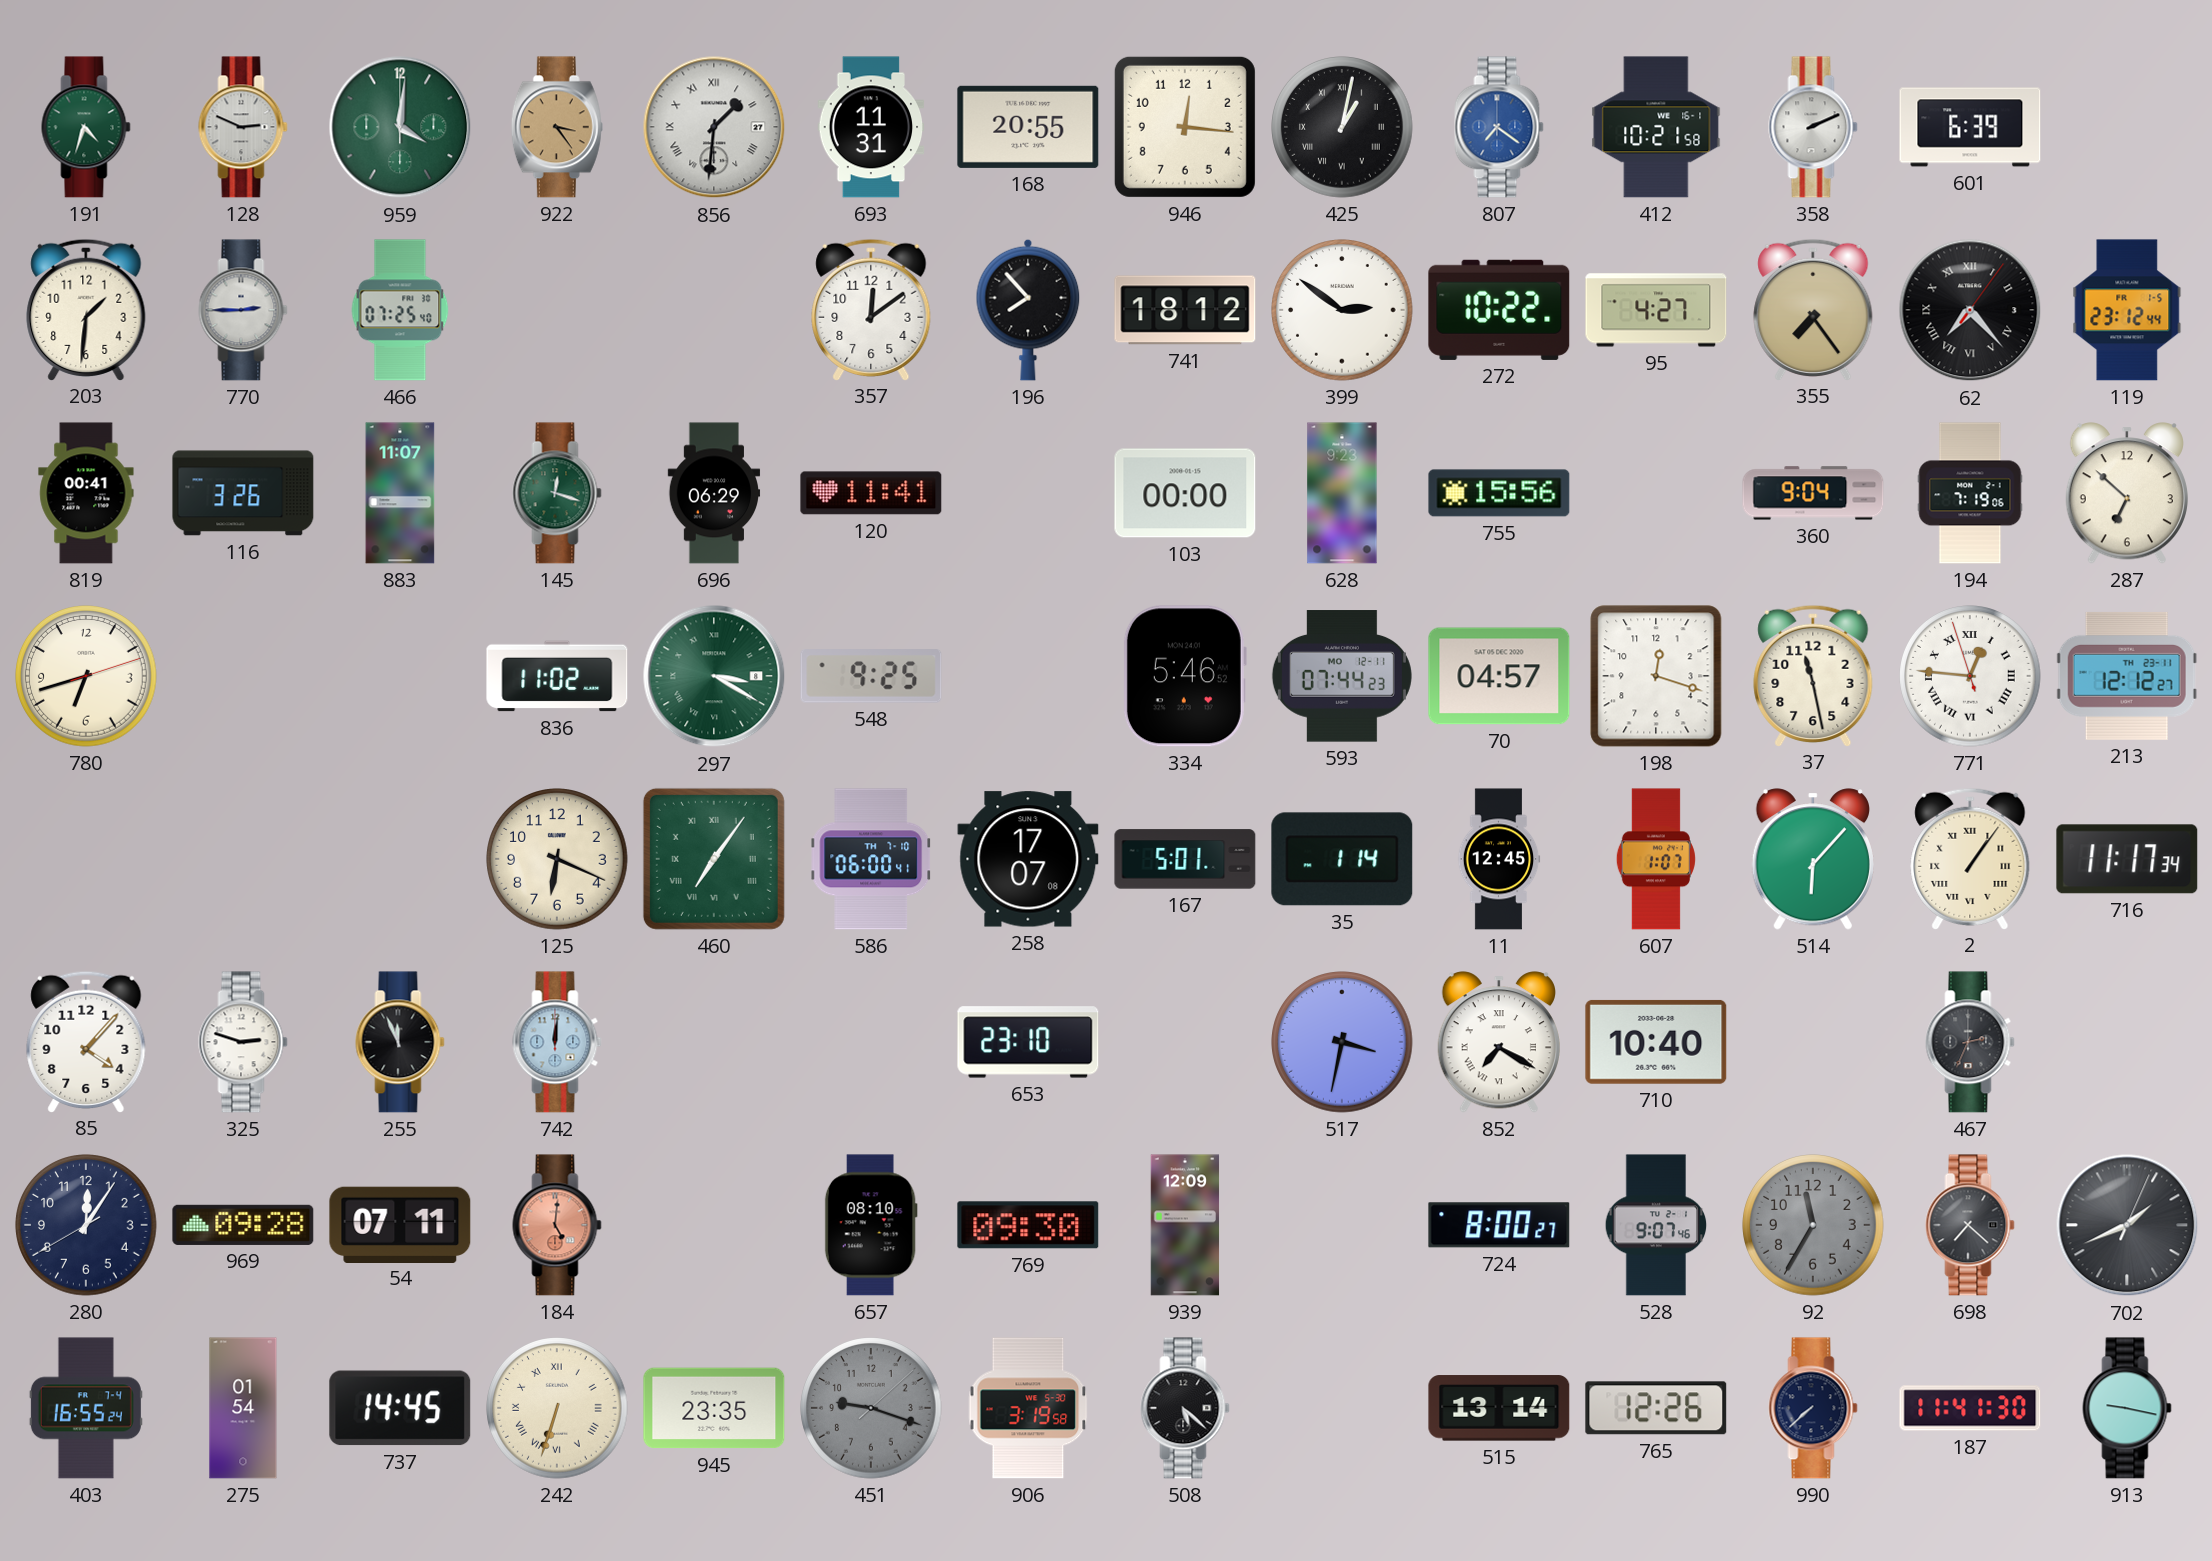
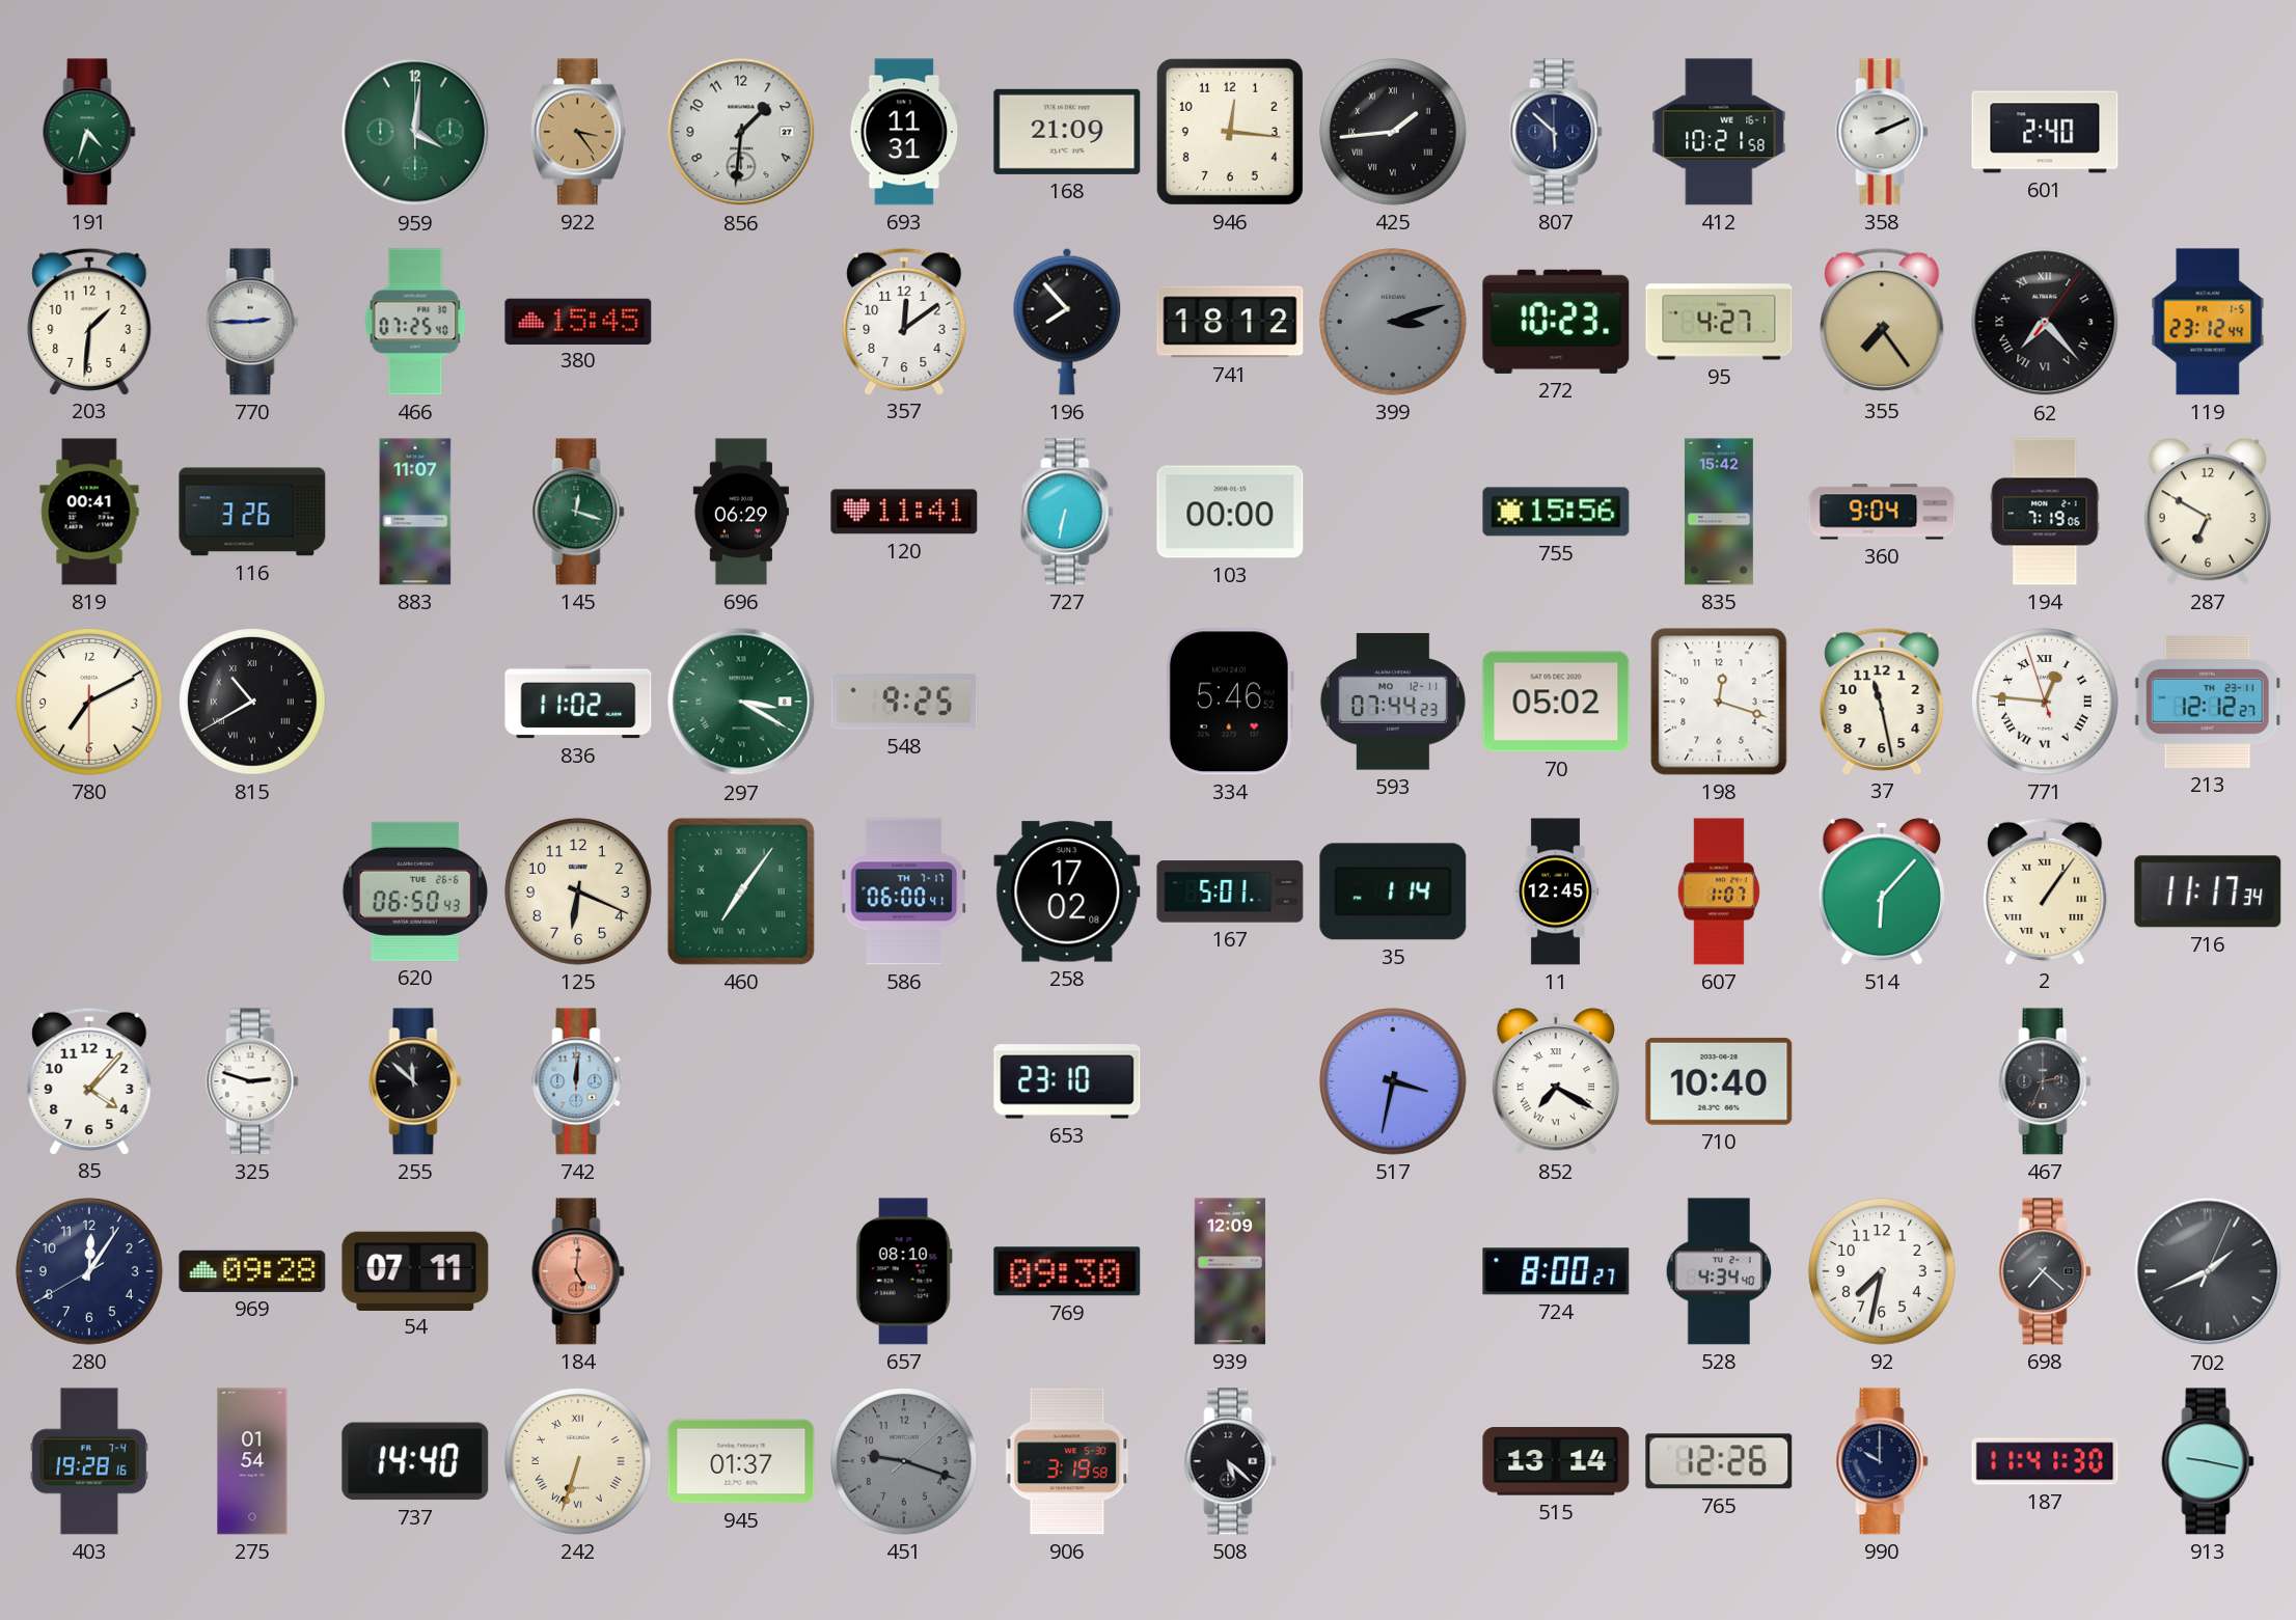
128: 2:49 -> none
856 numerals: Roman -> Arabic
168: 20:55 -> 21:09
425: 1:02 -> 1:44
807: 7:21 -> 5:52
807 dial: blue -> navy
601: 6:39 -> 2:40
380: none -> 15:45
399: 2:51 -> 3:12
399 dial: white -> grey
272: 10:22 -> 10:23
727: none -> 6:32
628: 9:23 -> none
835: none -> 15:42
287: 6:52 -> 6:50
780: 6:42 -> 7:10
815: none -> 10:40
70: 04:57 -> 05:02
620: none -> 06:50
586 date: TH 7-10 -> TH 7-17
258: 17:07 -> 17:02
255: 11:56 -> 11:52
528: 9:07 -> 4:34
92: 11:35 -> 7:32
92 dial: grey -> white
403: 16:55 -> 19:28
737: 14:45 -> 14:40
945: 23:35 -> 01:37
990: 7:38 -> 10:00
